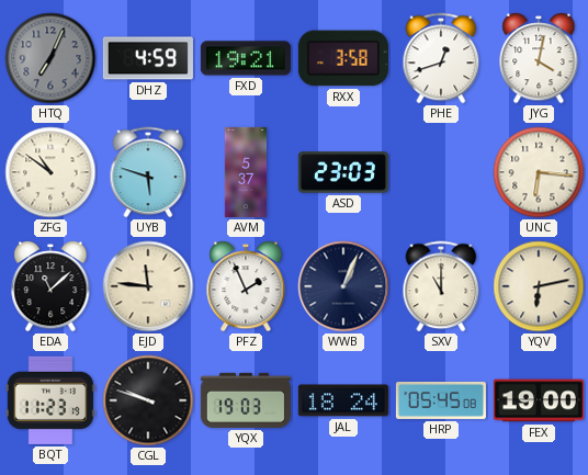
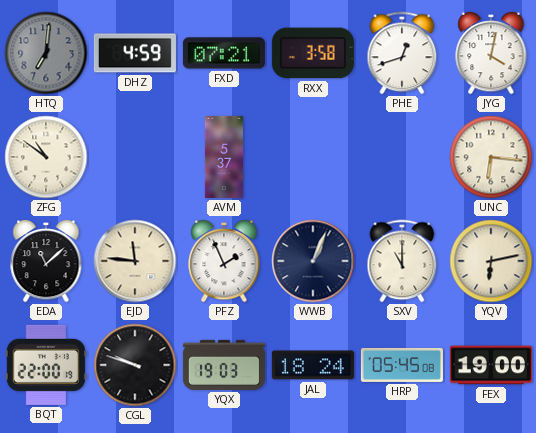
HTQ: 7:04 -> 7:01
FXD: 19:21 -> 07:21
UYB: 5:48 -> none
ASD: 23:03 -> none
BQT: 11:23 -> 22:00
